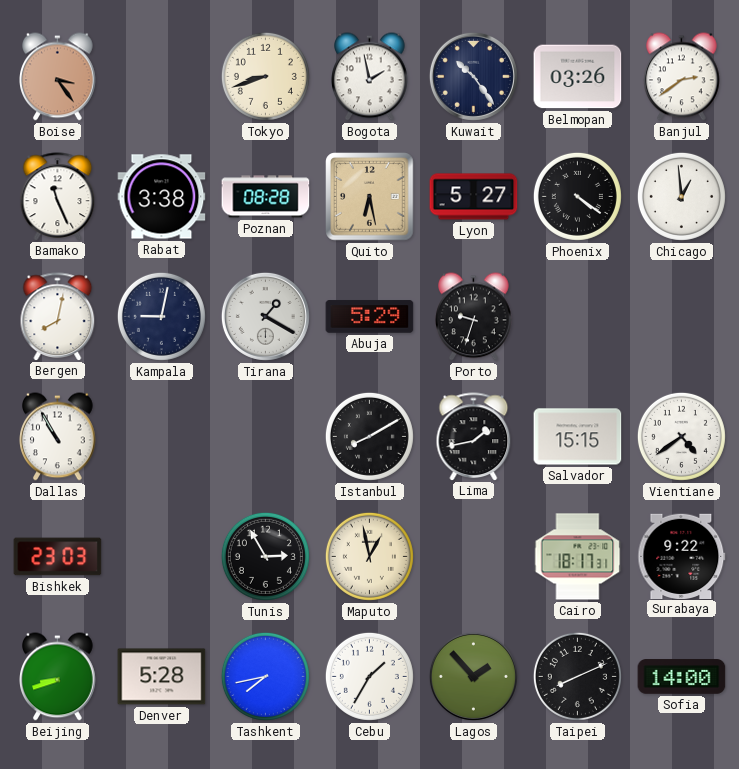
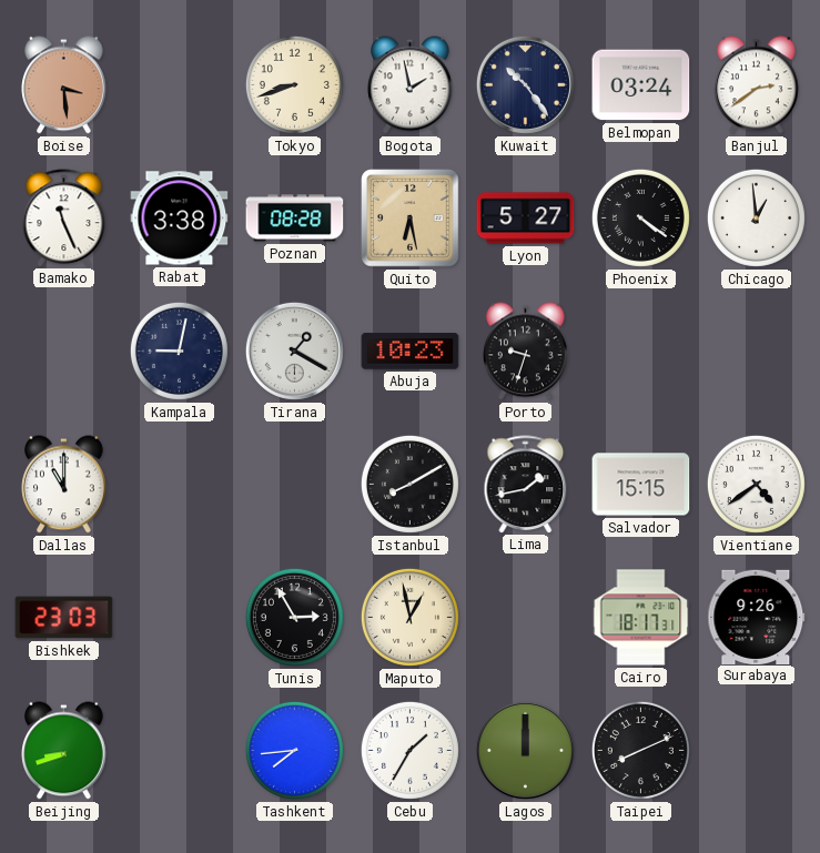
Boise: 3:24 -> 3:29
Belmopan: 03:26 -> 03:24
Bergen: 8:02 -> none
Abuja: 5:29 -> 10:23
Dallas: 10:55 -> 11:00
Surabaya: 9:22 -> 9:26
Denver: 5:28 -> none
Tashkent: 7:43 -> 7:44
Lagos: 1:53 -> 12:00
Sofia: 14:00 -> none
